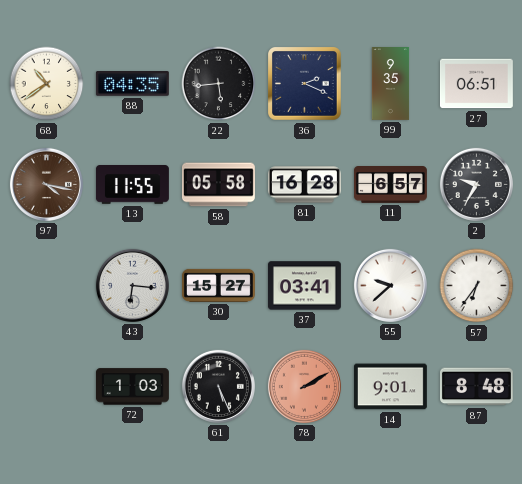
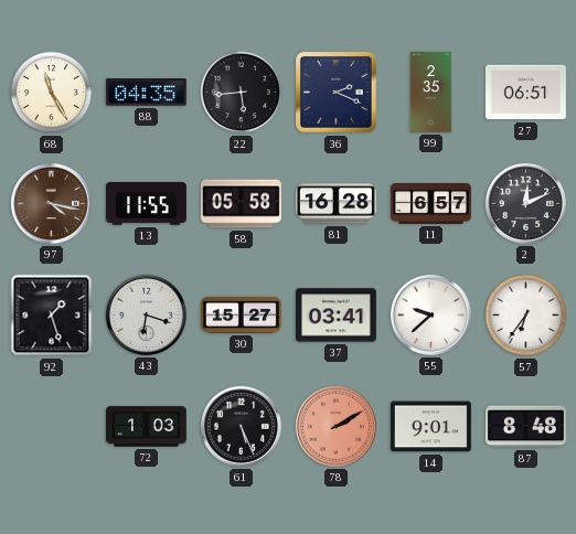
68: 10:39 -> 11:25
99: 9:35 -> 2:35
2: 9:35 -> 12:11
92: none -> 1:27
43: 6:16 -> 6:18
